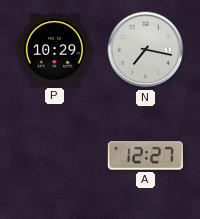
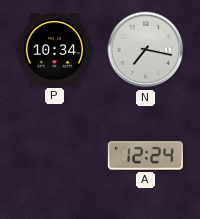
P: 10:29 -> 10:34
A: 12:27 -> 12:24
